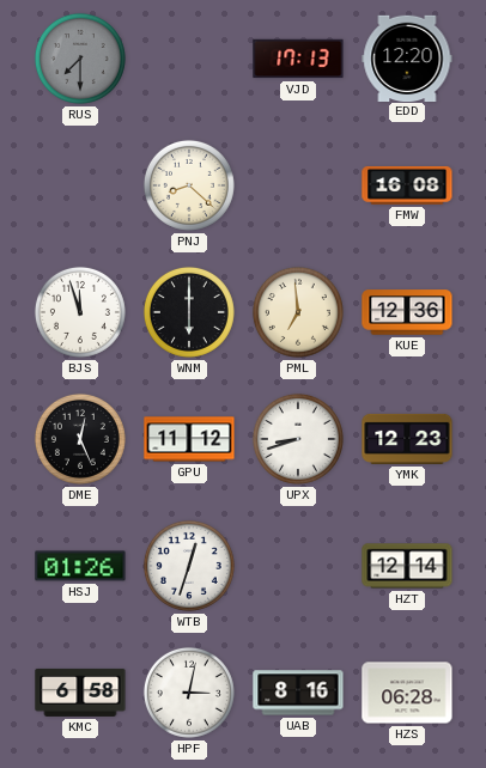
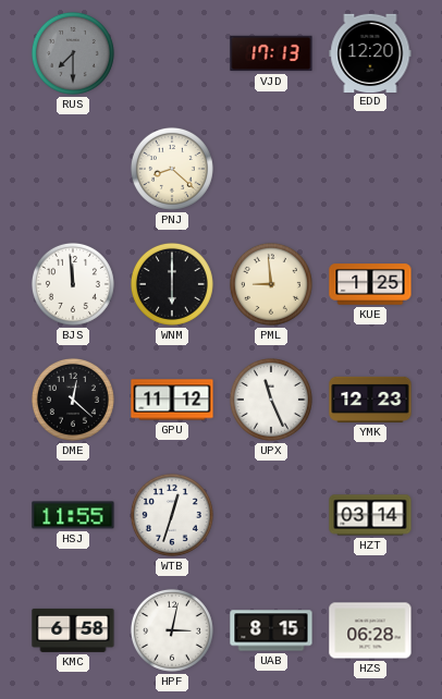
FMW: 16:08 -> none
BJS: 11:57 -> 11:59
PML: 6:59 -> 8:59
KUE: 12:36 -> 1:25
DME: 12:26 -> 12:22
UPX: 8:42 -> 11:26
HSJ: 01:26 -> 11:55
HZT: 12:14 -> 03:14
UAB: 8:16 -> 8:15
